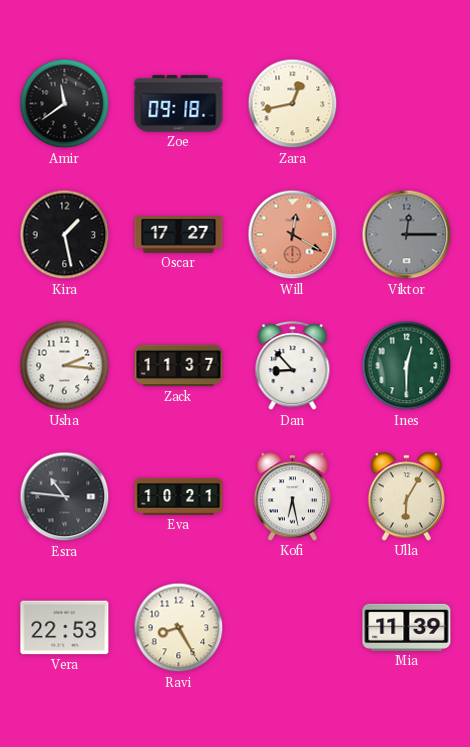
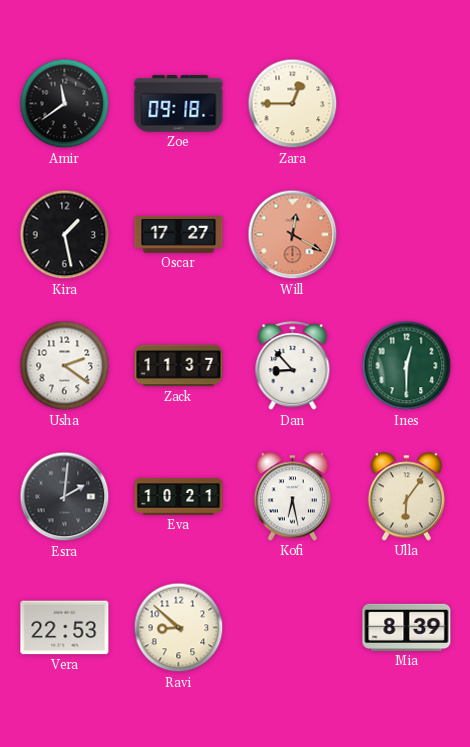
Zara: 12:43 -> 12:45
Viktor: 12:15 -> none
Usha: 2:16 -> 2:21
Esra: 10:46 -> 2:01
Ulla: 6:05 -> 6:06
Ravi: 8:25 -> 8:52
Mia: 11:39 -> 8:39
